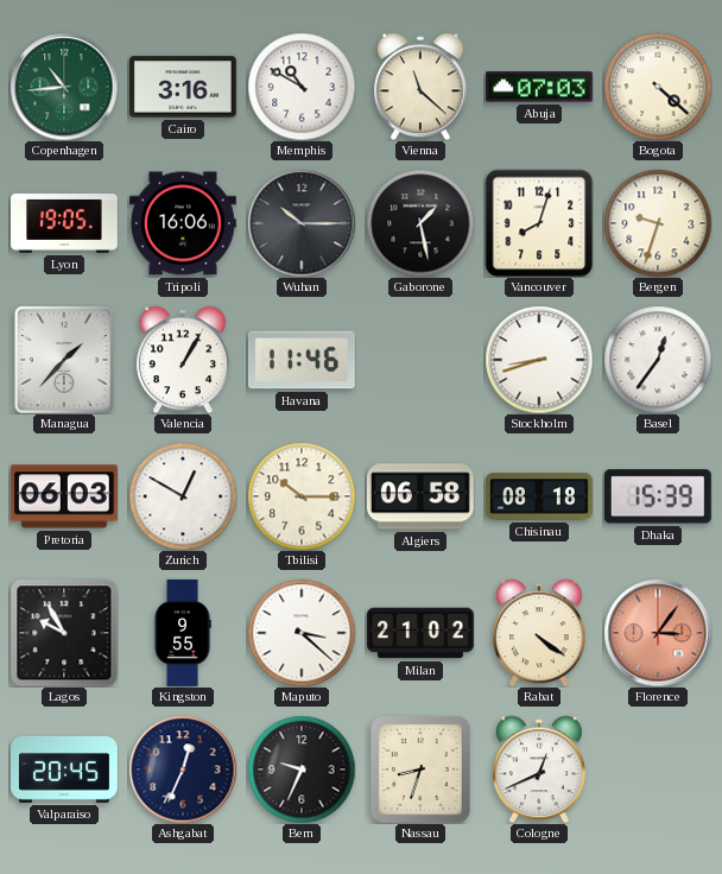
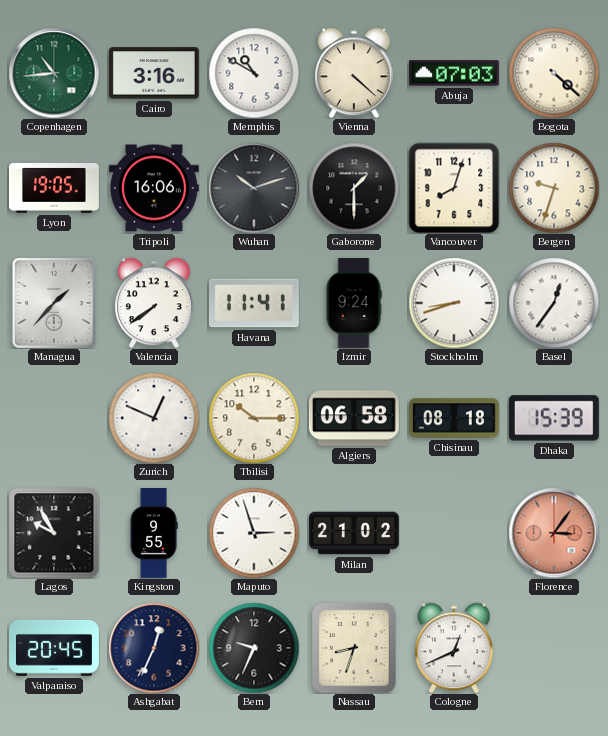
Vienna: 11:22 -> 4:22
Wuhan: 10:15 -> 10:12
Gaborone: 1:28 -> 1:30
Valencia: 1:05 -> 7:39
Havana: 11:46 -> 11:41
Izmir: none -> 9:24
Pretoria: 06:03 -> none
Zurich: 12:50 -> 12:49
Maputo: 3:22 -> 2:57
Rabat: 4:21 -> none
